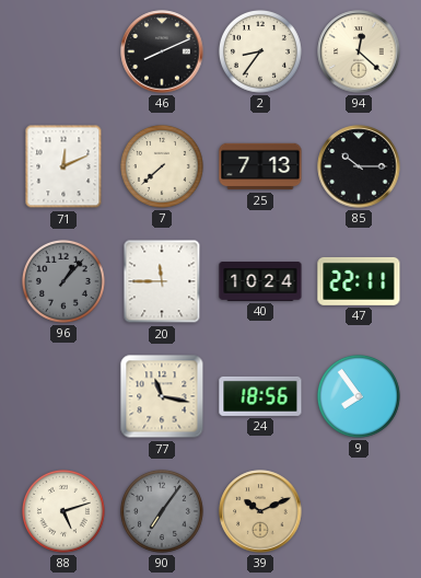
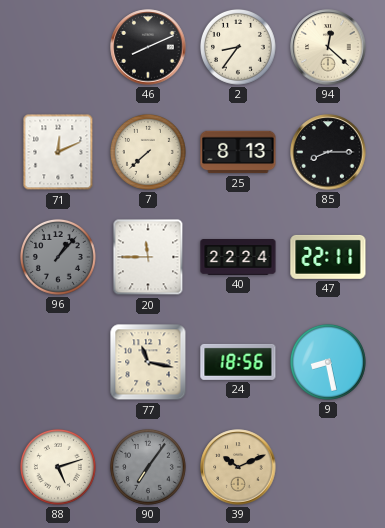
25: 7:13 -> 8:13
85: 10:15 -> 8:15
40: 10:24 -> 22:24
9: 7:54 -> 8:28
